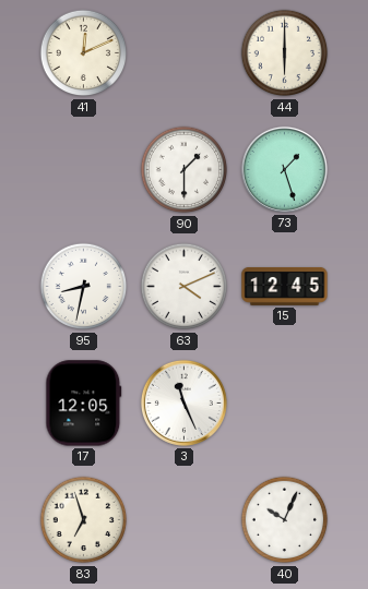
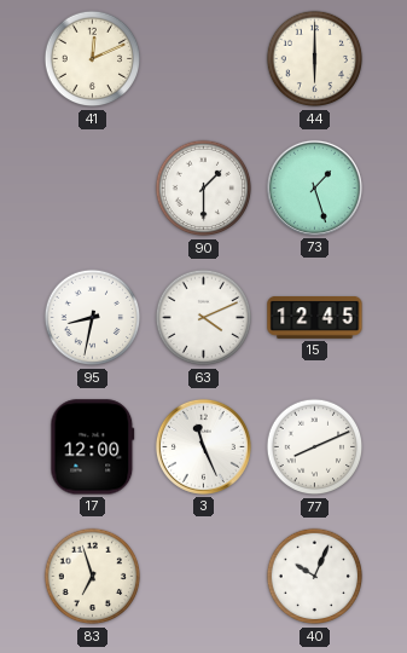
17: 12:05 -> 12:00
77: none -> 8:11
